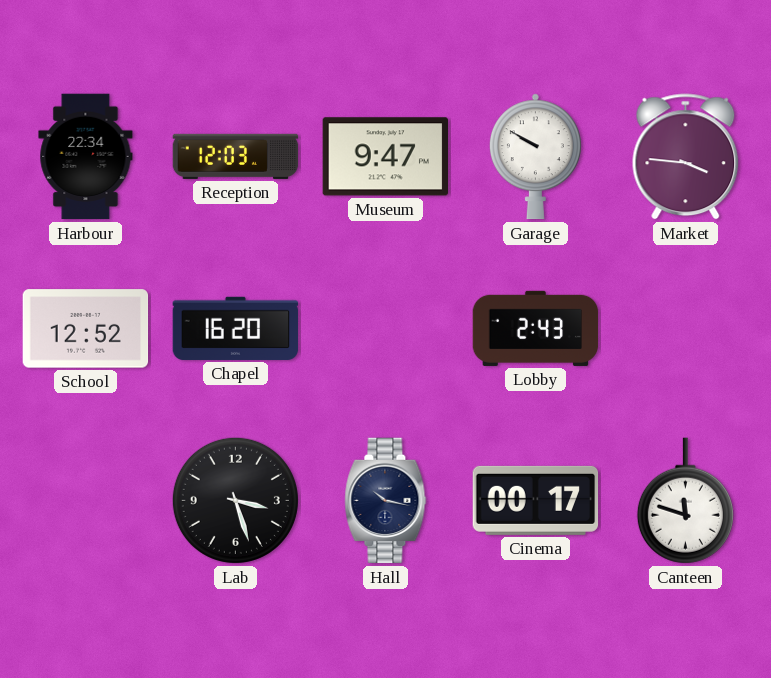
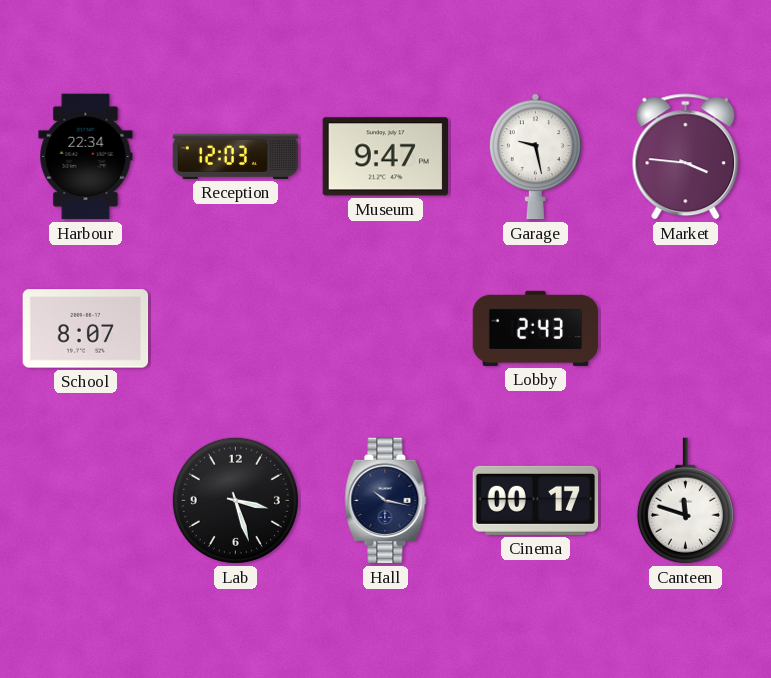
Garage: 9:50 -> 9:28
School: 12:52 -> 8:07
Chapel: 16:20 -> none
